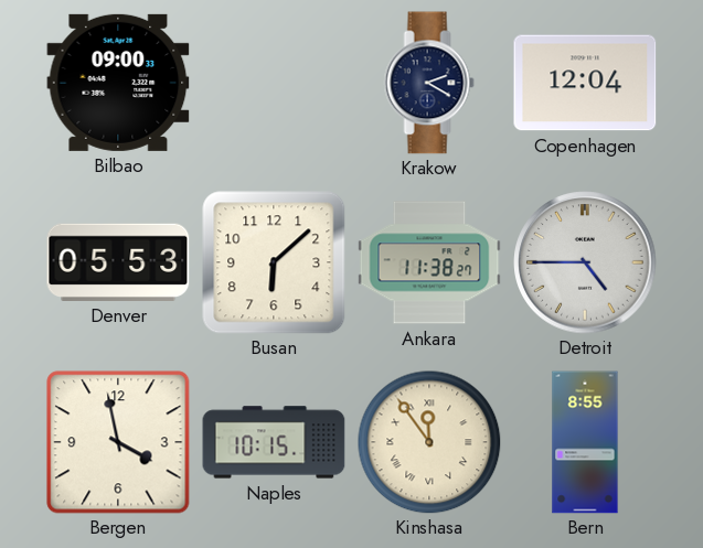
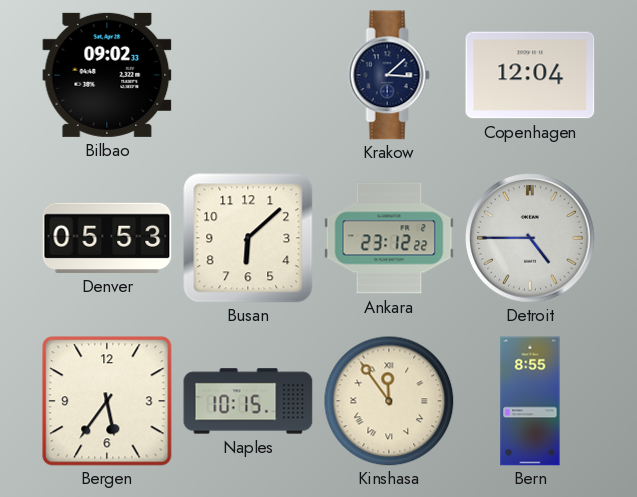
Bilbao: 09:00 -> 09:02
Krakow: 2:20 -> 3:08
Ankara: 11:38 -> 23:12
Bergen: 3:58 -> 5:36
